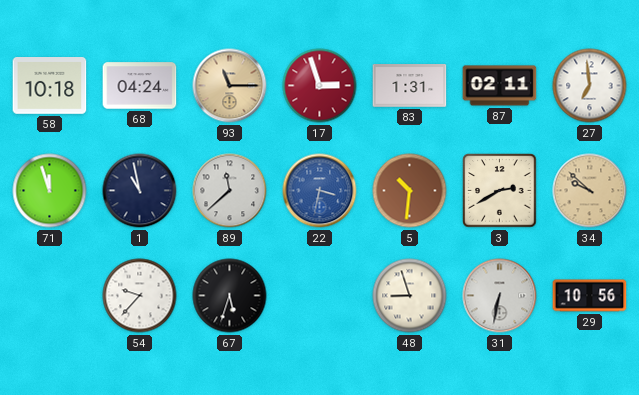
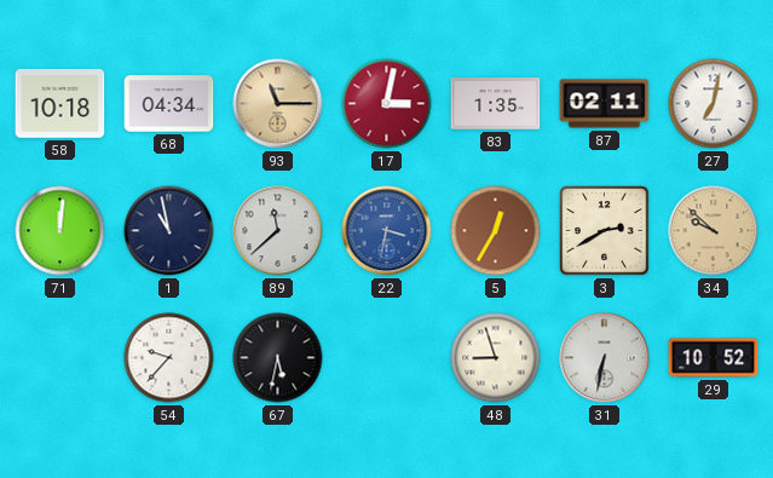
68: 04:24 -> 04:34
17: 2:57 -> 3:02
83: 1:31 -> 1:35
27: 6:59 -> 7:02
71: 11:57 -> 12:01
5: 10:31 -> 12:35
67: 5:33 -> 5:32
29: 10:56 -> 10:52
